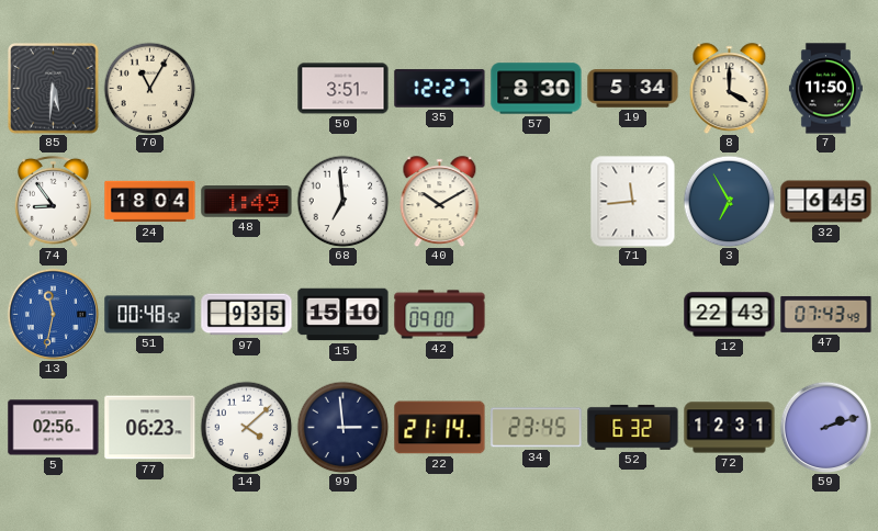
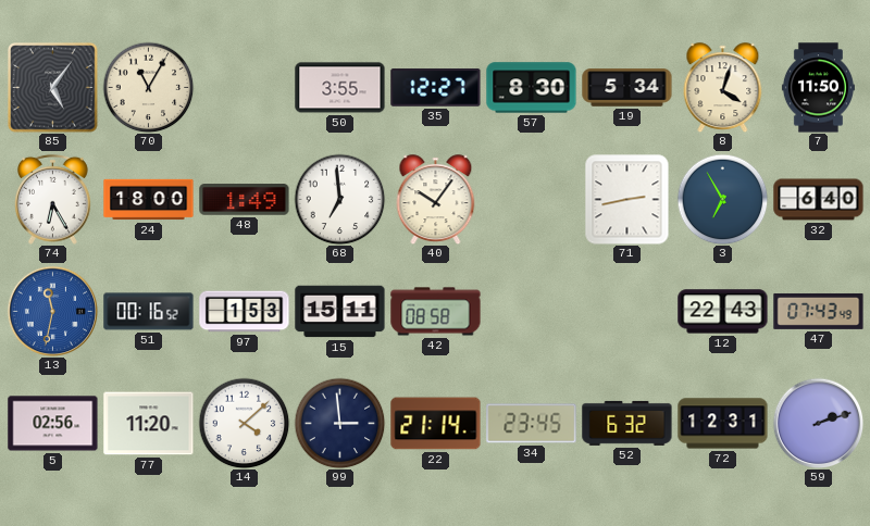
85: 5:31 -> 5:06
50: 3:51 -> 3:55
8: 4:00 -> 4:03
74: 8:54 -> 6:25
24: 18:04 -> 18:00
40: 10:10 -> 10:06
71: 11:44 -> 2:43
32: 6:45 -> 6:40
51: 00:48 -> 00:16
97: 9:35 -> 1:53
15: 15:10 -> 15:11
42: 09:00 -> 08:58
77: 06:23 -> 11:20
